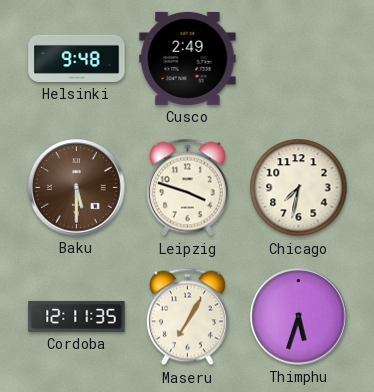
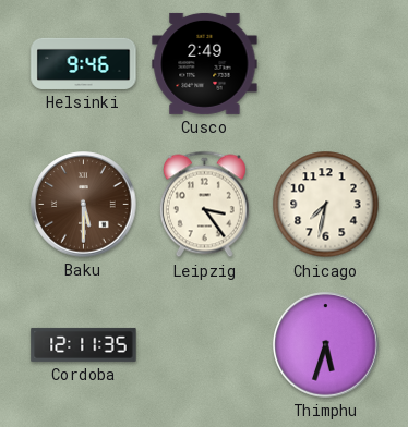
Helsinki: 9:48 -> 9:46
Leipzig: 3:48 -> 3:24
Maseru: 7:05 -> none
